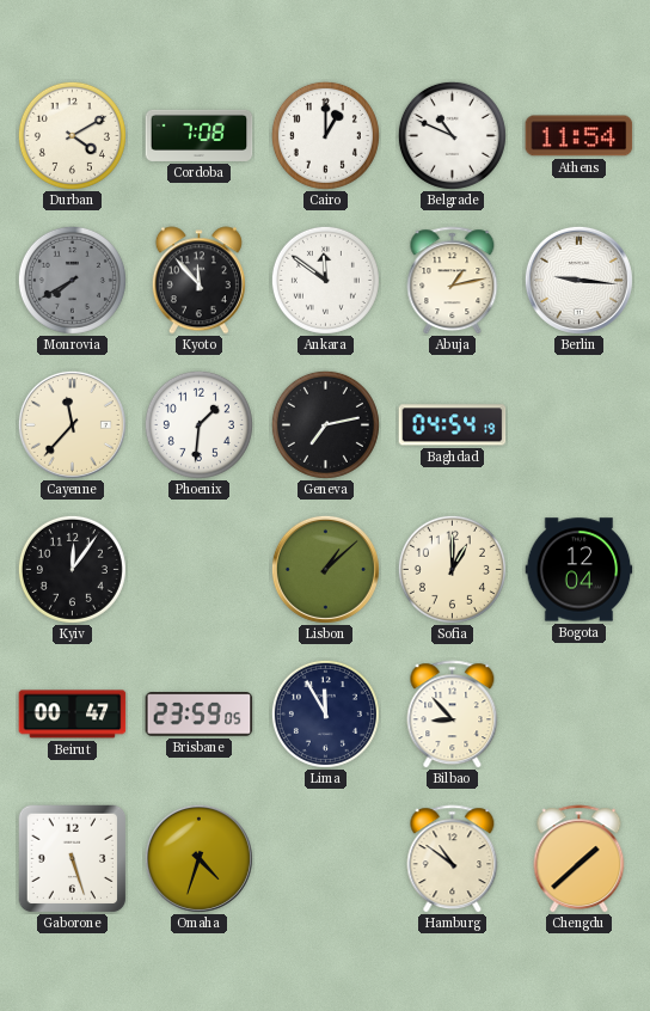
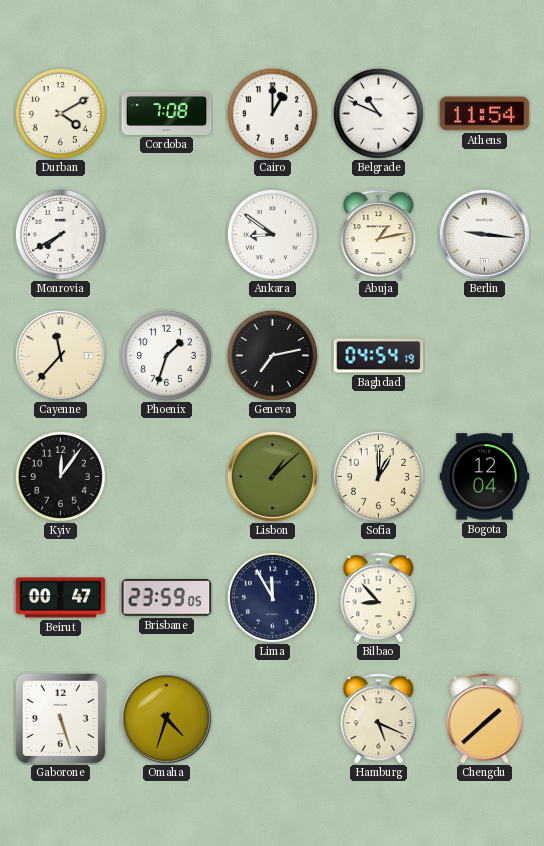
Monrovia dial: grey -> white
Kyoto: 11:53 -> none
Ankara: 11:51 -> 8:51
Phoenix: 1:31 -> 1:33
Hamburg: 10:51 -> 5:19
